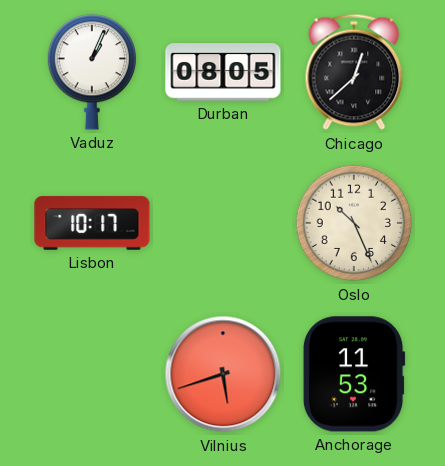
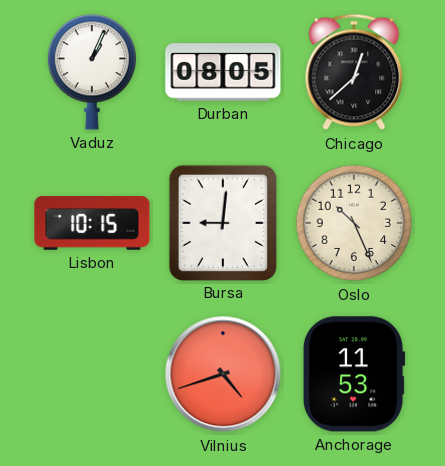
Lisbon: 10:17 -> 10:15
Bursa: none -> 9:01
Vilnius: 5:42 -> 4:42
